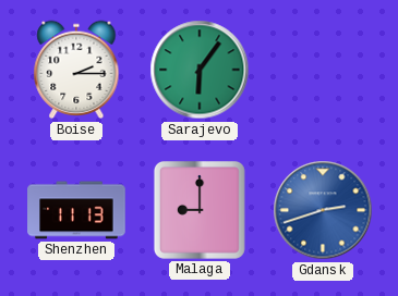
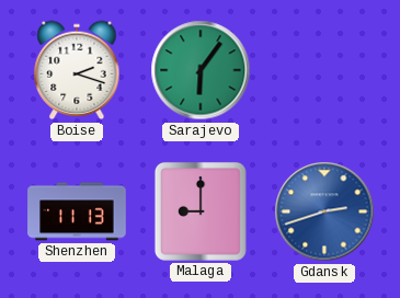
Boise: 2:15 -> 2:18
